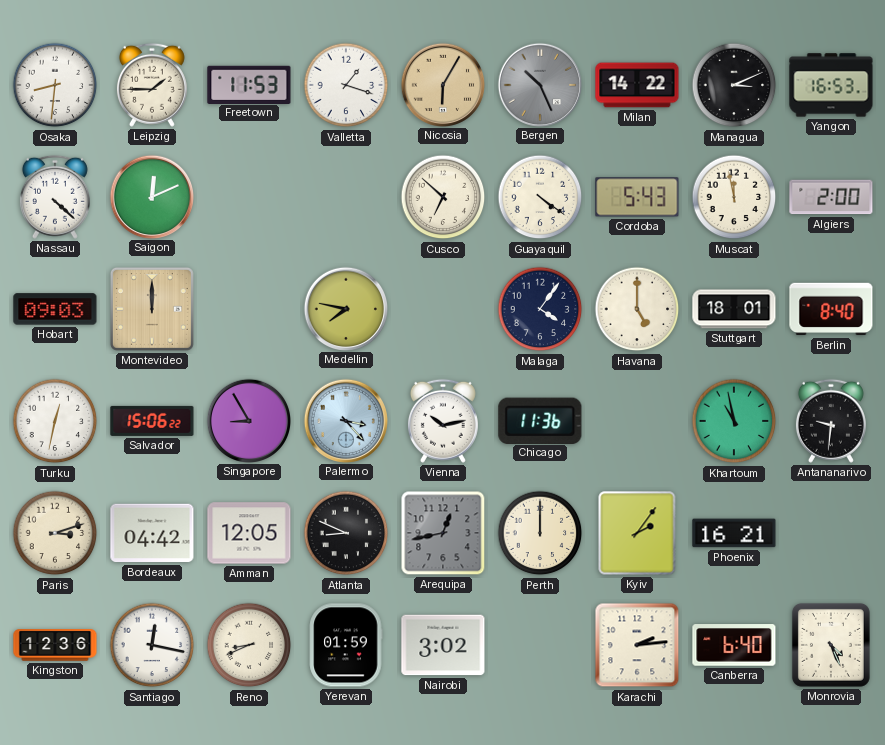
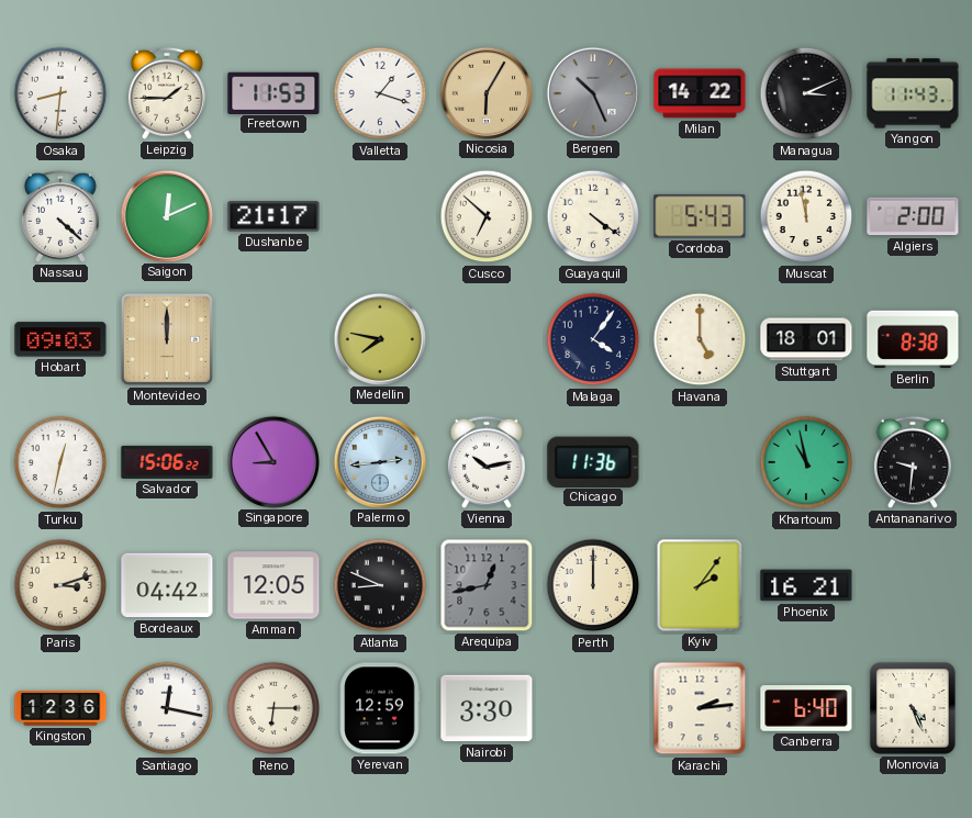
Yangon: 16:53 -> 11:43
Dushanbe: none -> 21:17
Berlin: 8:40 -> 8:38
Palermo: 3:23 -> 2:44
Reno: 8:41 -> 6:15
Yerevan: 01:59 -> 12:59
Nairobi: 3:02 -> 3:30
